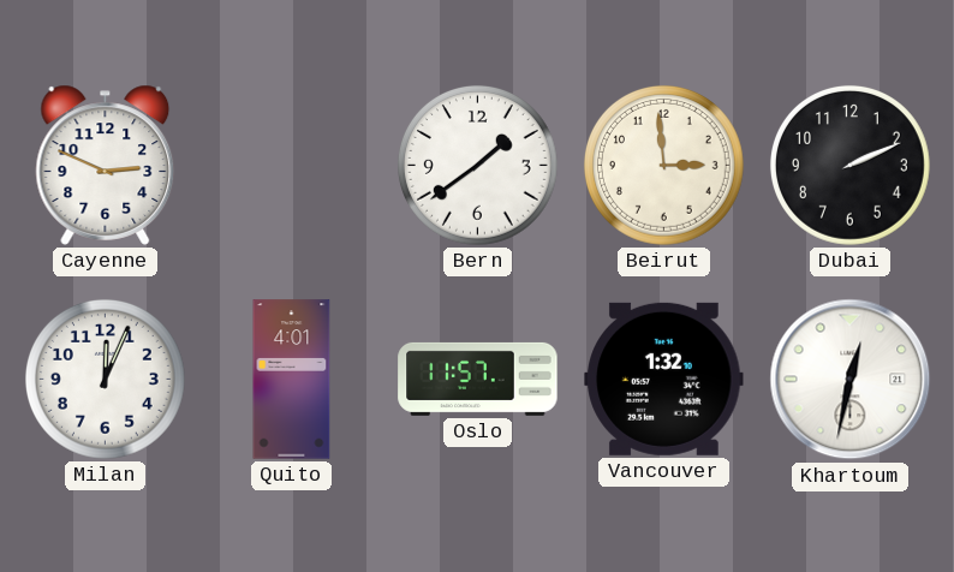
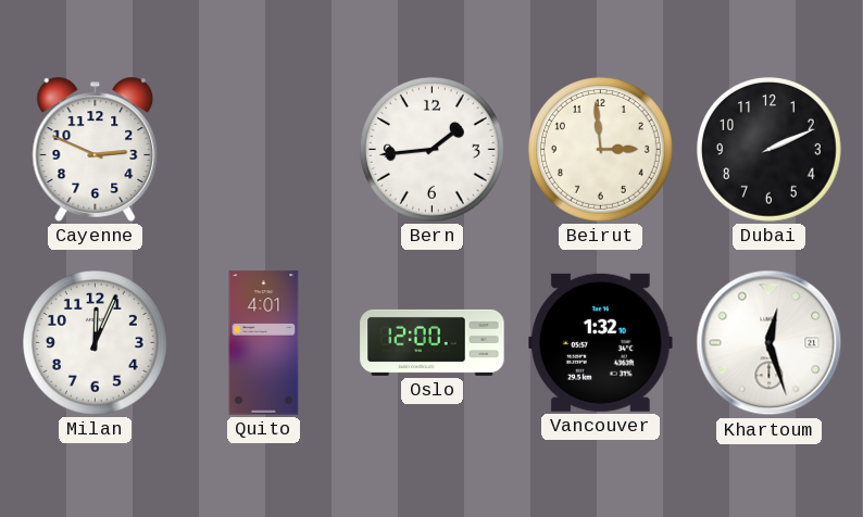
Bern: 1:39 -> 1:44
Oslo: 11:57 -> 12:00
Khartoum: 12:32 -> 12:27
